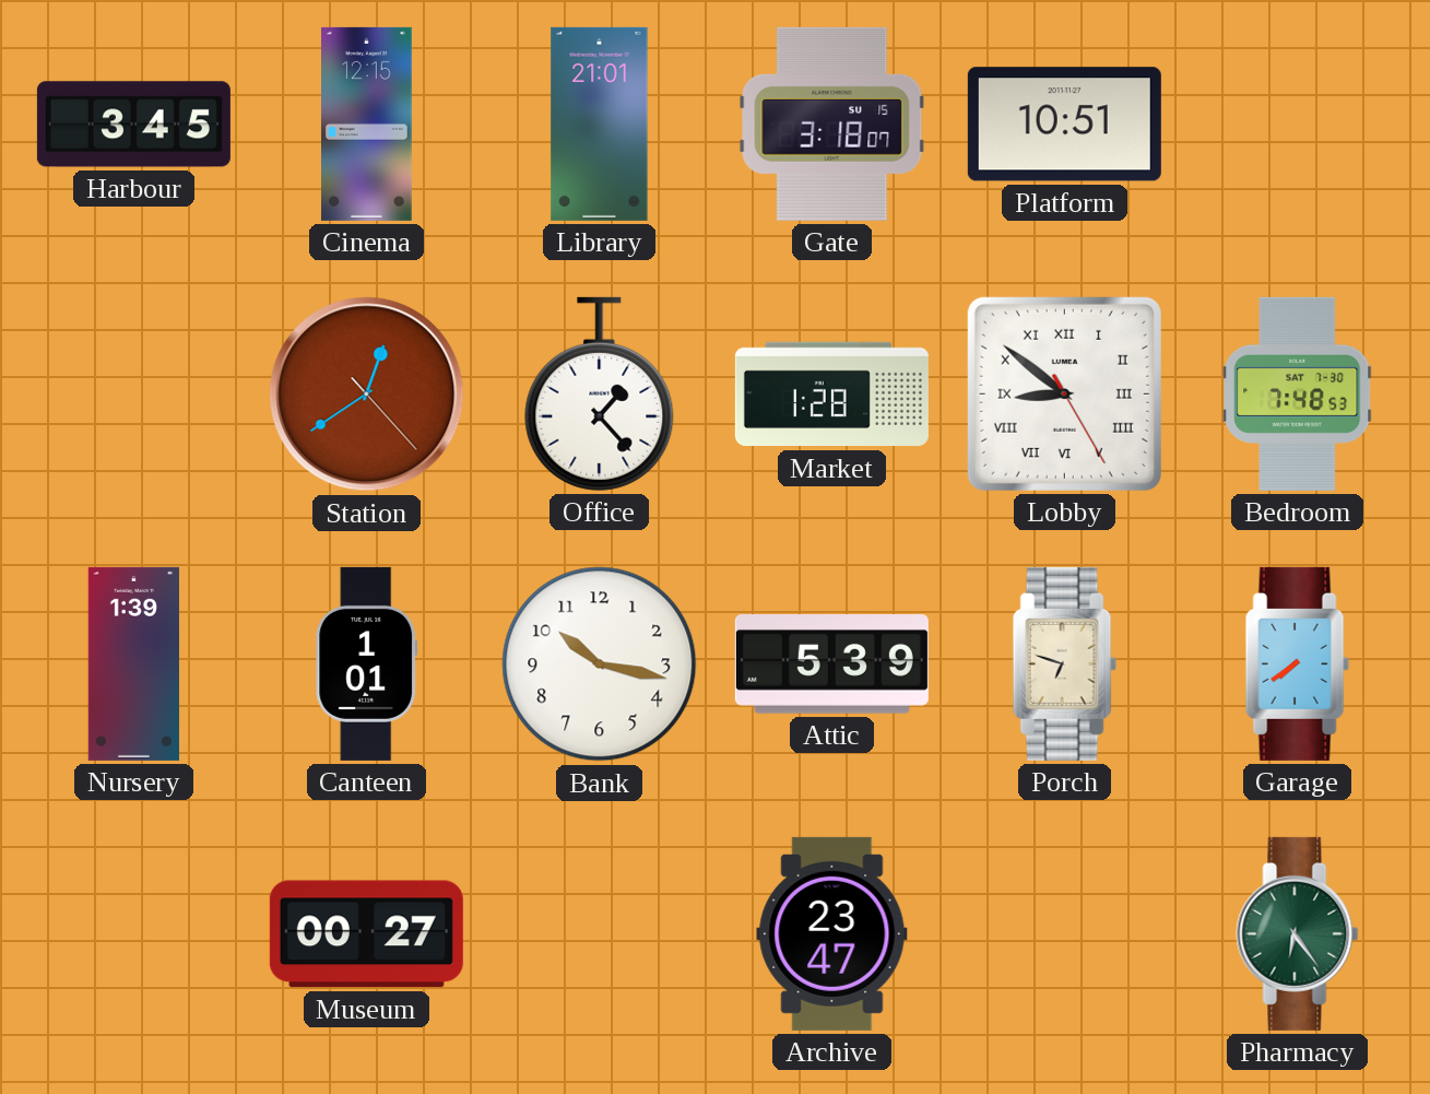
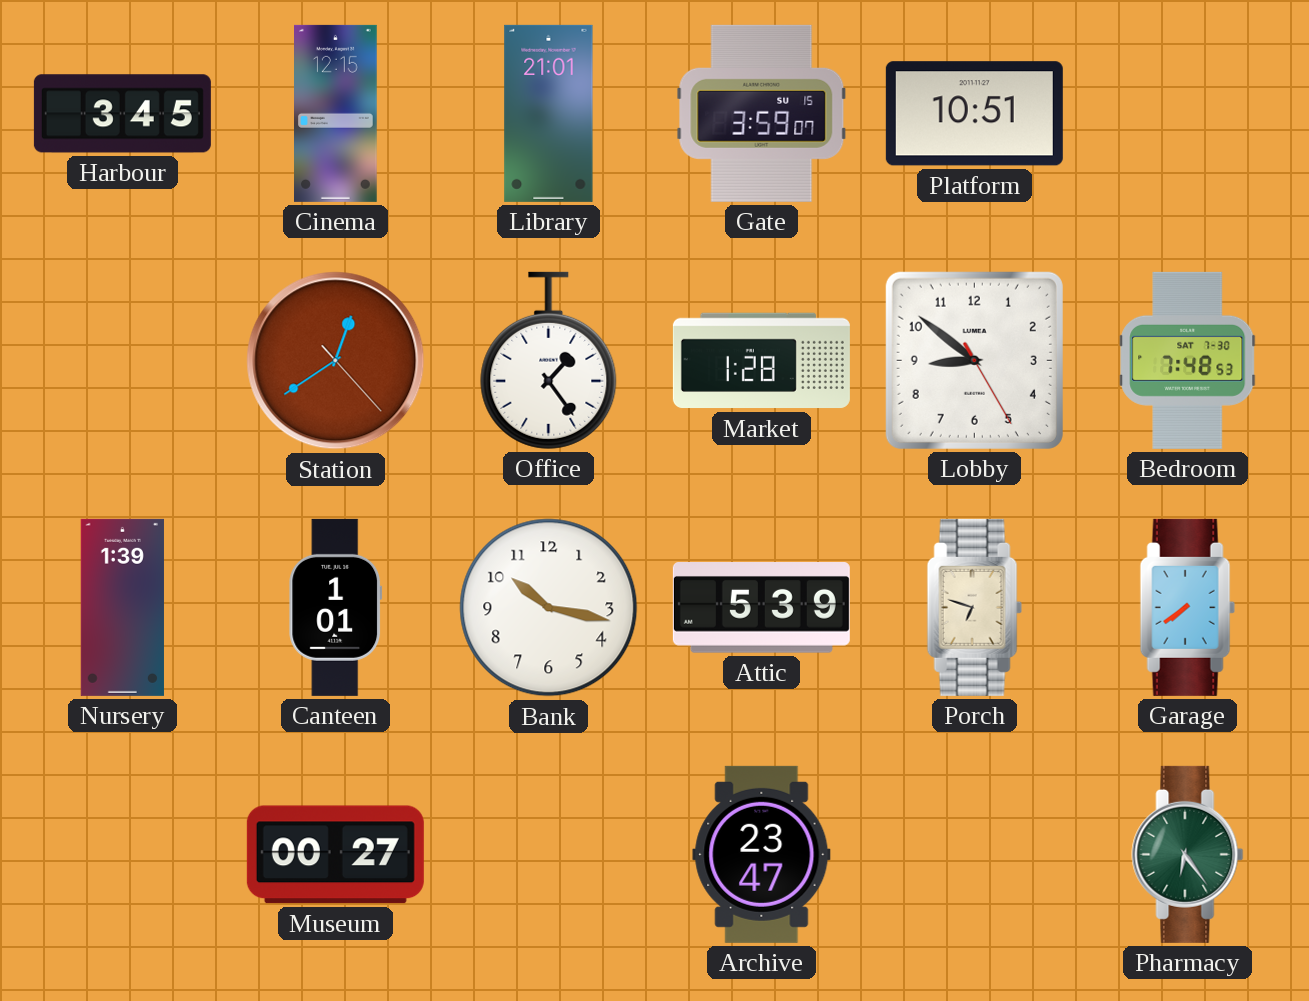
Gate: 3:18 -> 3:59
Office: 1:23 -> 1:24
Lobby numerals: Roman -> Arabic
